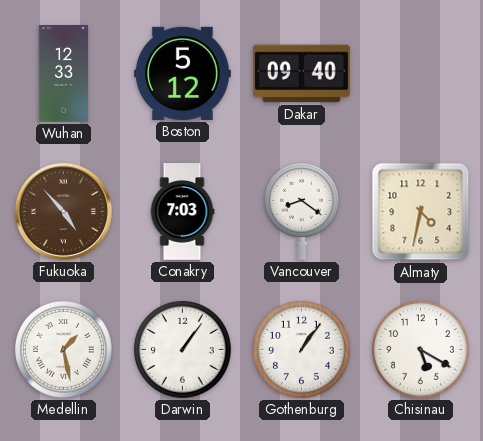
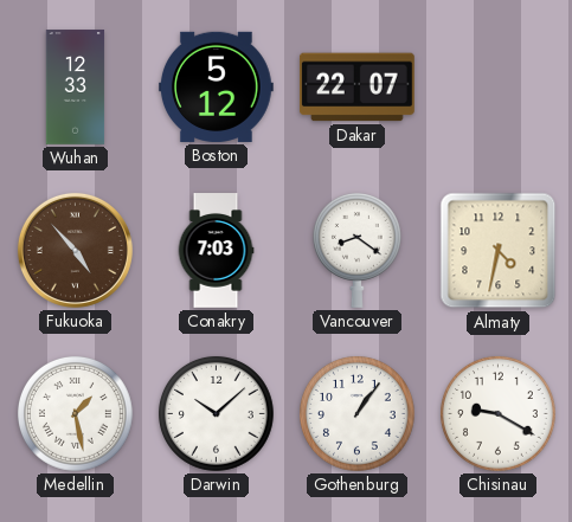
Dakar: 09:40 -> 22:07
Darwin: 1:06 -> 10:08
Chisinau: 5:20 -> 9:20
